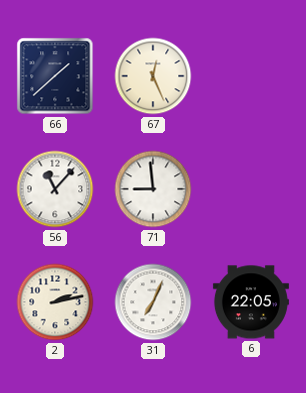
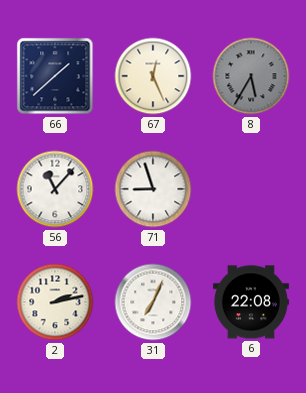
8: none -> 5:35
71: 8:59 -> 8:57
6: 22:05 -> 22:08
